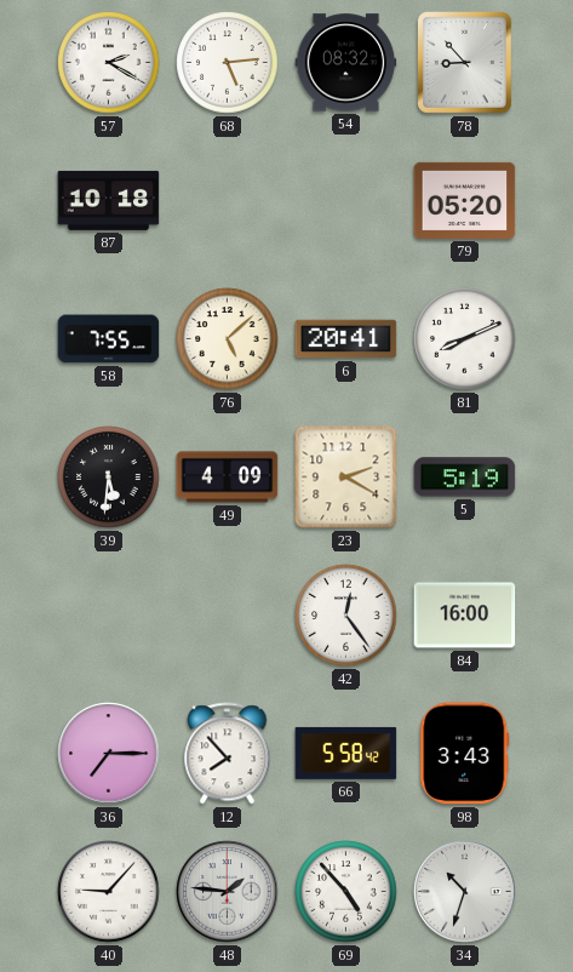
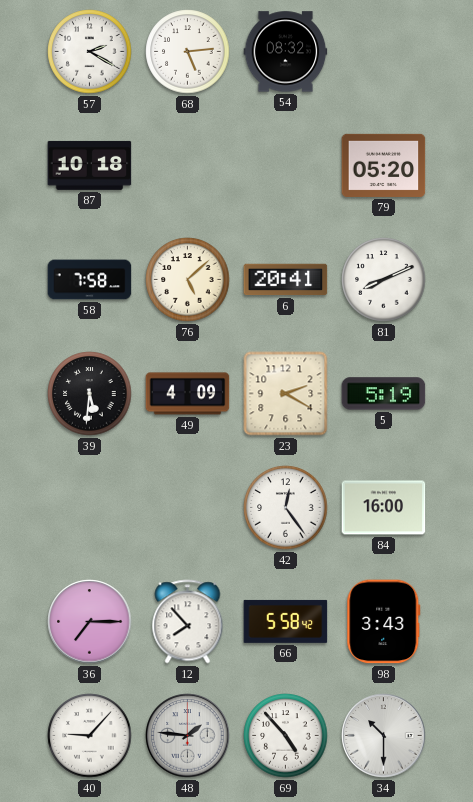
78: 8:53 -> none
58: 7:55 -> 7:58
34: 10:33 -> 10:30
